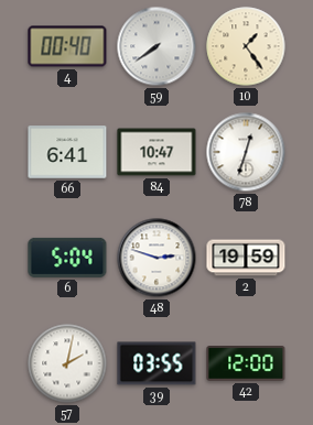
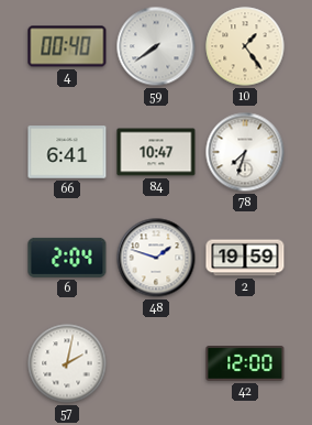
78: 12:33 -> 7:33
6: 5:04 -> 2:04
48: 2:48 -> 1:48
39: 03:55 -> none
